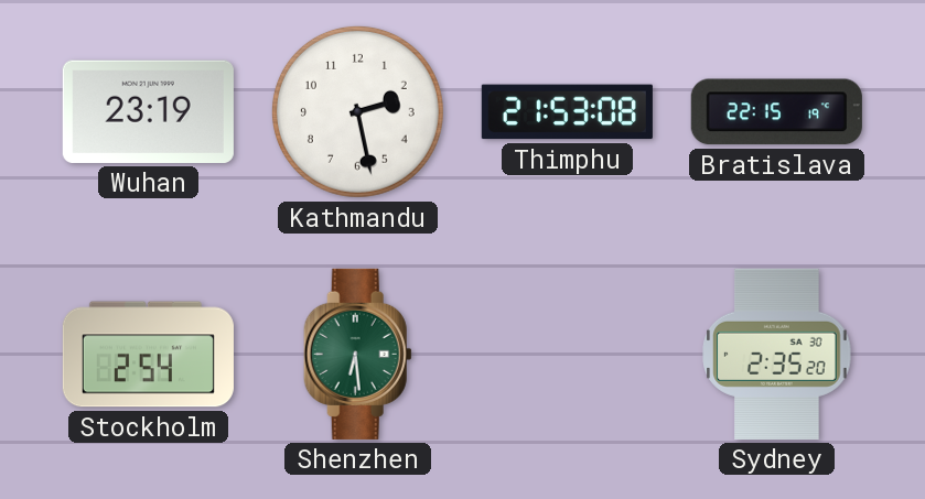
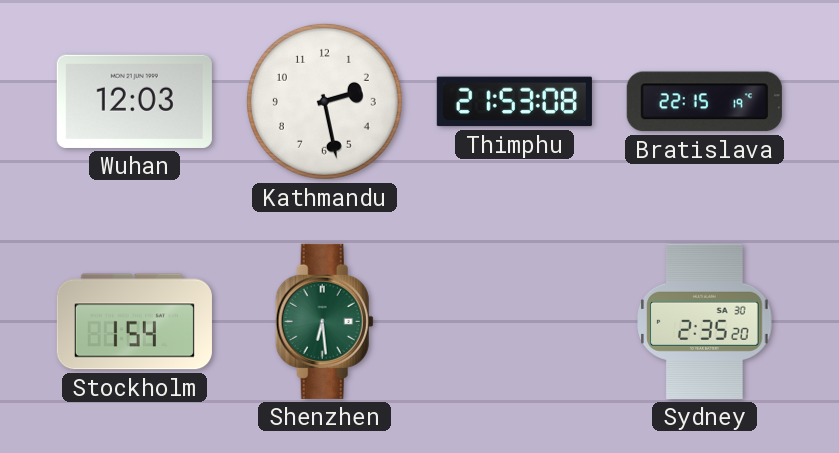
Wuhan: 23:19 -> 12:03
Stockholm: 2:54 -> 1:54
